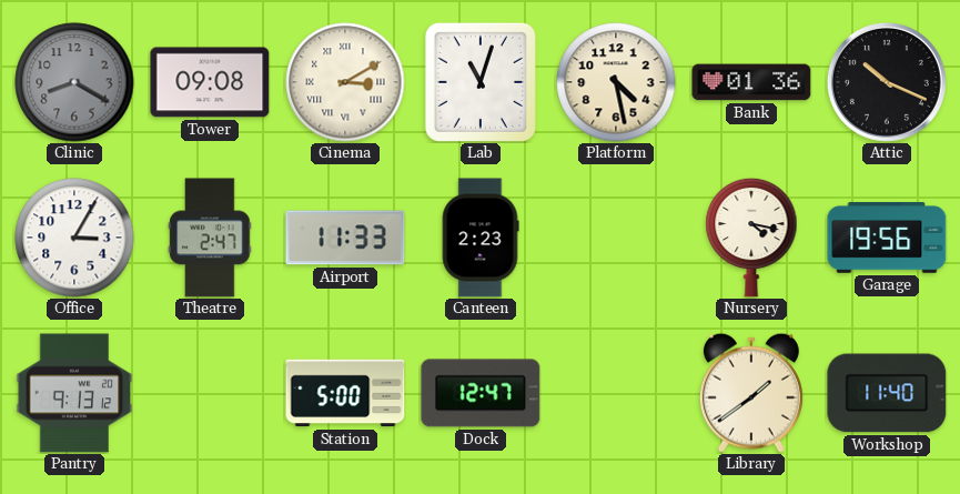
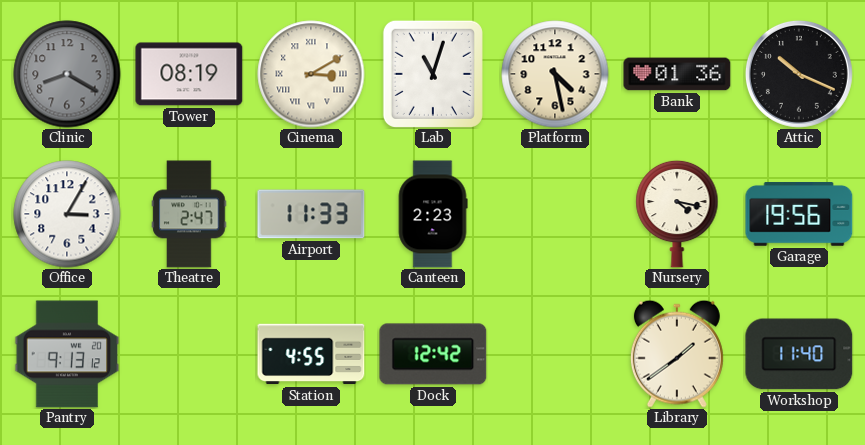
Tower: 09:08 -> 08:19
Station: 5:00 -> 4:55
Dock: 12:47 -> 12:42
